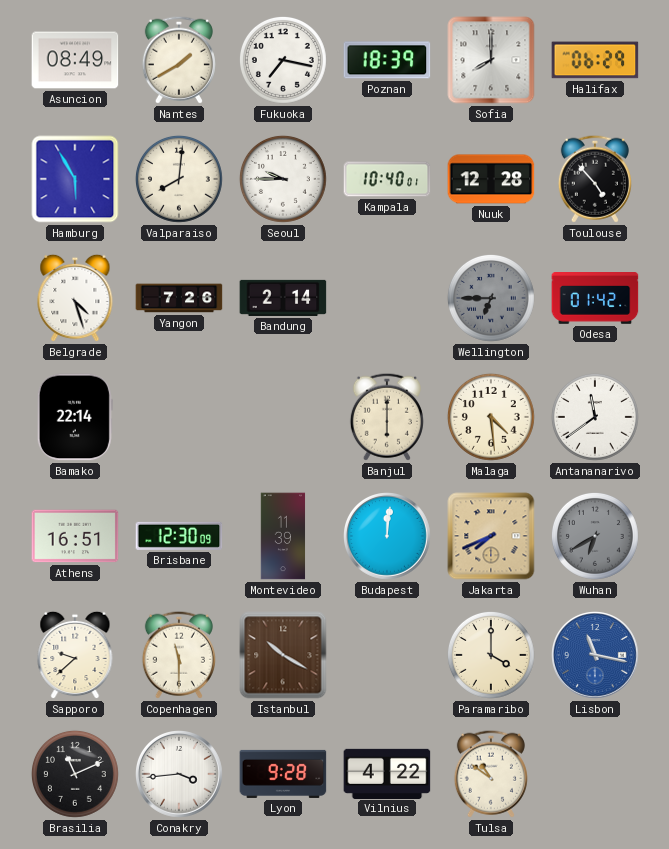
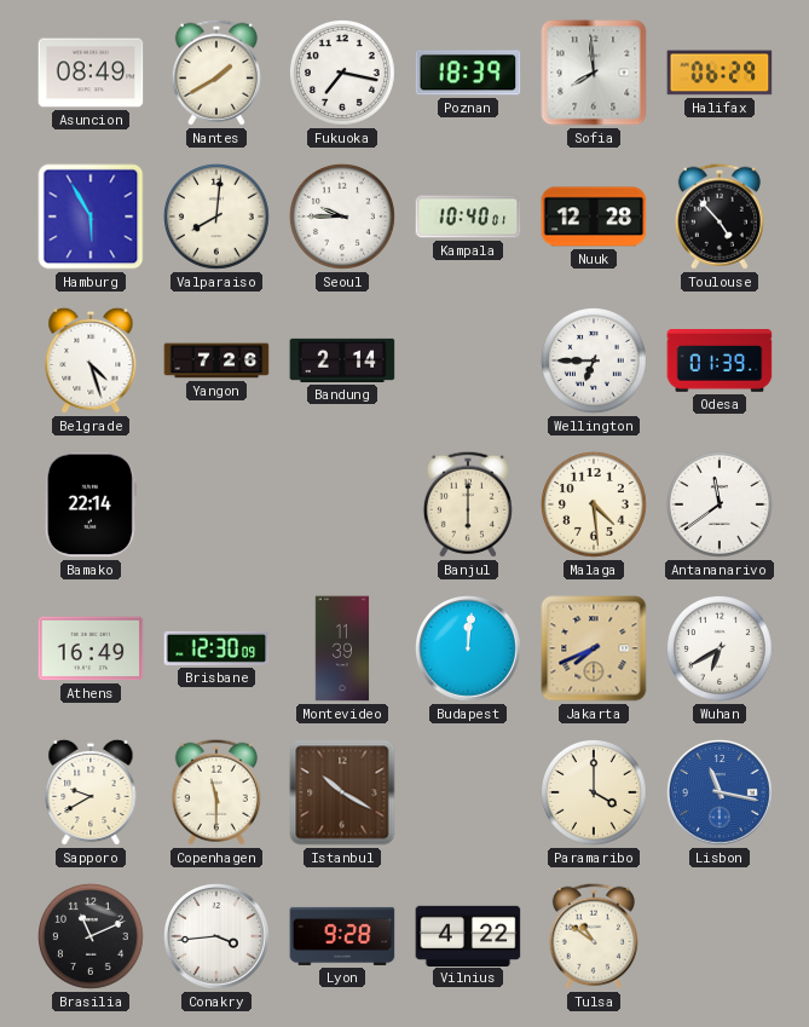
Sofia: 8:00 -> 7:59
Wellington dial: grey -> white
Odesa: 01:42 -> 01:39
Athens: 16:51 -> 16:49
Wuhan dial: grey -> white
Sapporo: 9:38 -> 9:40
